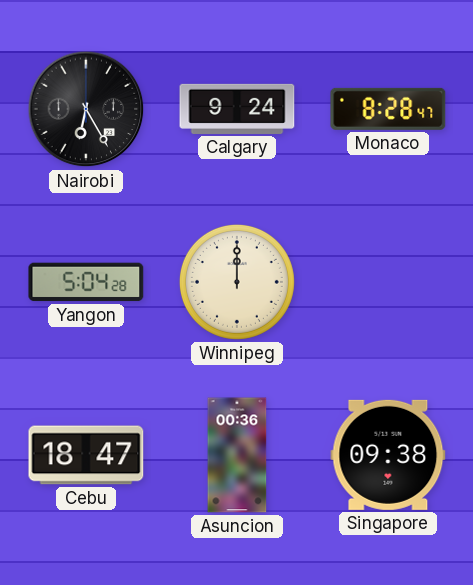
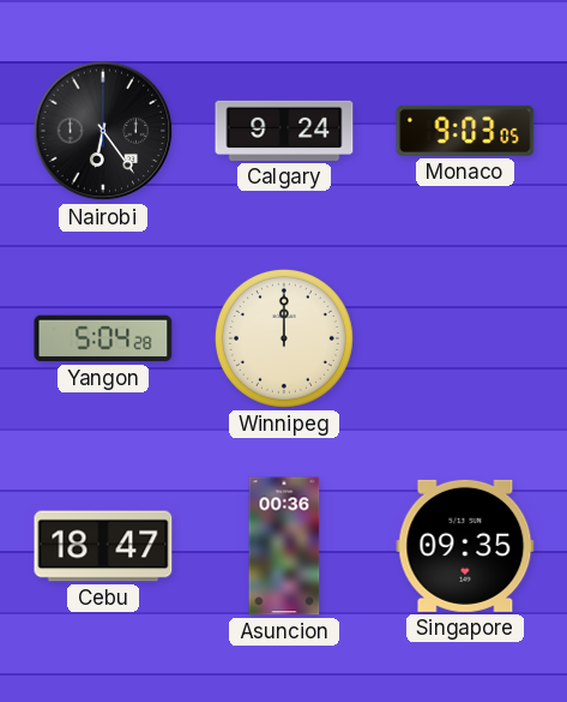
Nairobi: 6:25 -> 6:24
Monaco: 8:28 -> 9:03
Singapore: 09:38 -> 09:35
